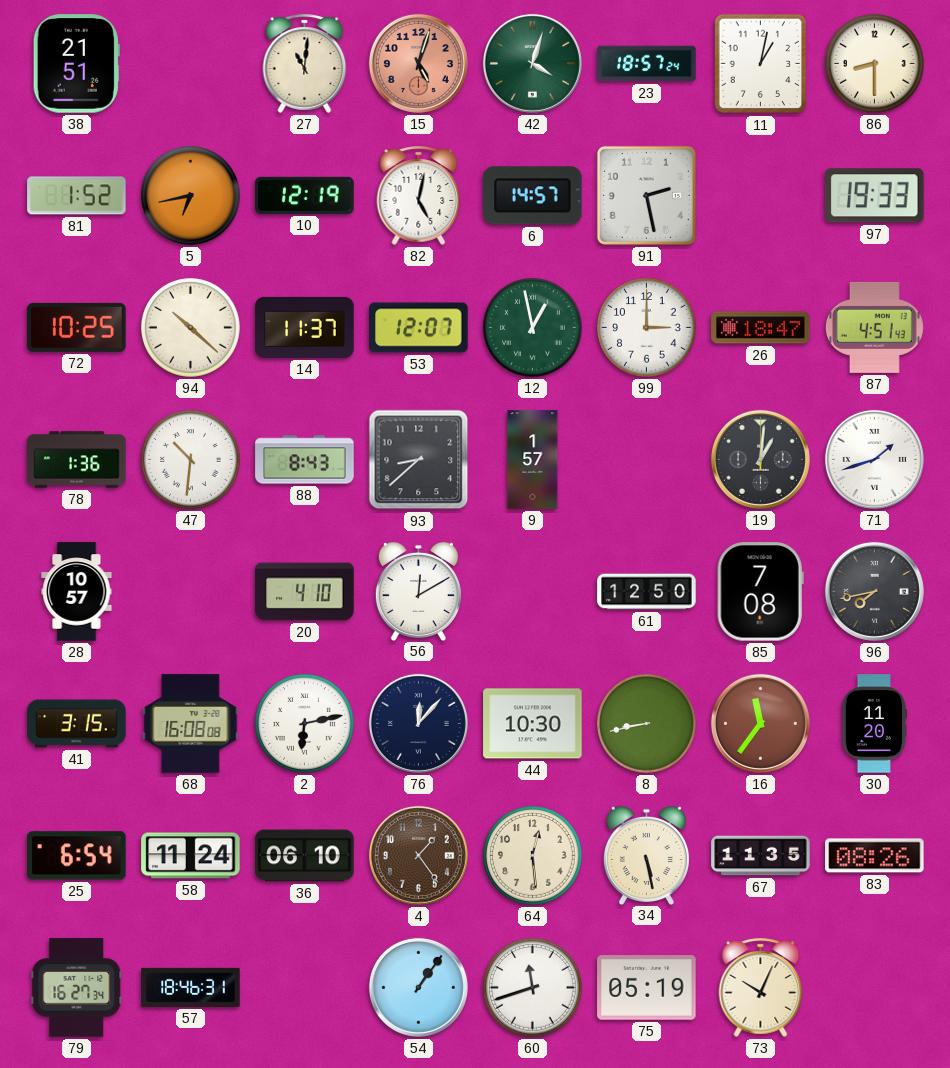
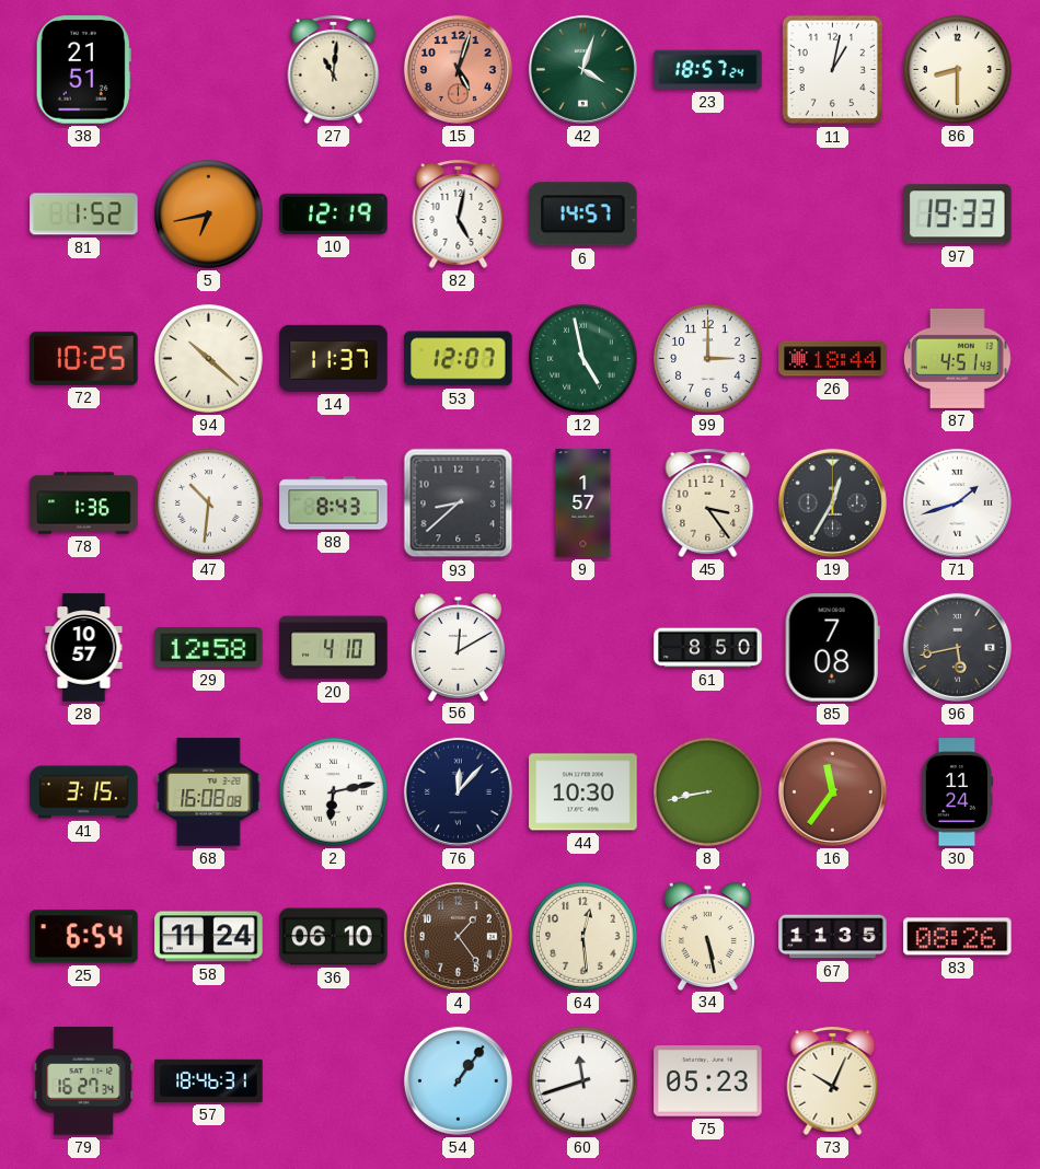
91: 2:28 -> none
12: 12:58 -> 4:58
26: 18:47 -> 18:44
45: none -> 3:24
19: 1:01 -> 12:35
29: none -> 12:58
61: 12:50 -> 8:50
96: 7:43 -> 5:43
30: 11:20 -> 11:24
75: 05:19 -> 05:23
